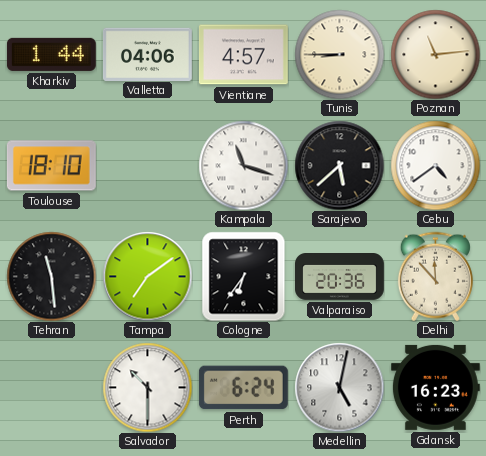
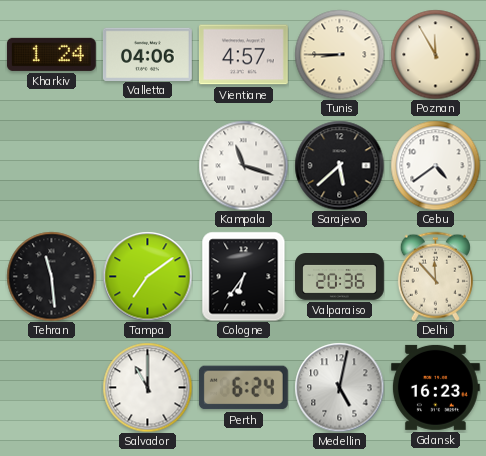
Kharkiv: 1:44 -> 1:24
Poznan: 11:14 -> 11:55
Toulouse: 18:10 -> none
Salvador: 10:30 -> 11:00
